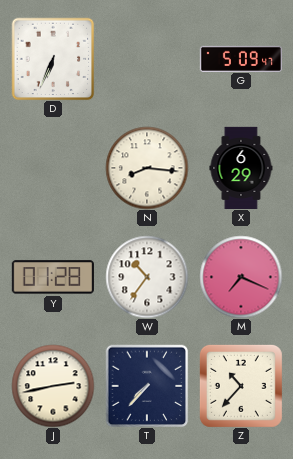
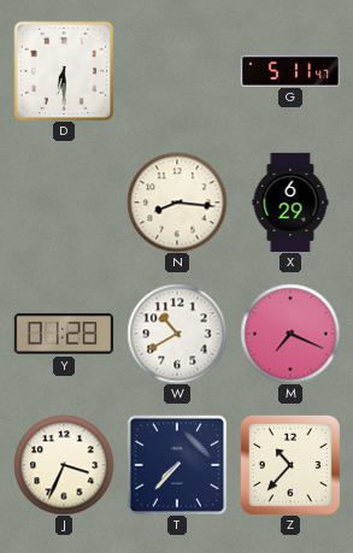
D: 6:34 -> 6:30
G: 5:09 -> 5:11
W: 10:36 -> 10:40
J: 2:43 -> 3:34
